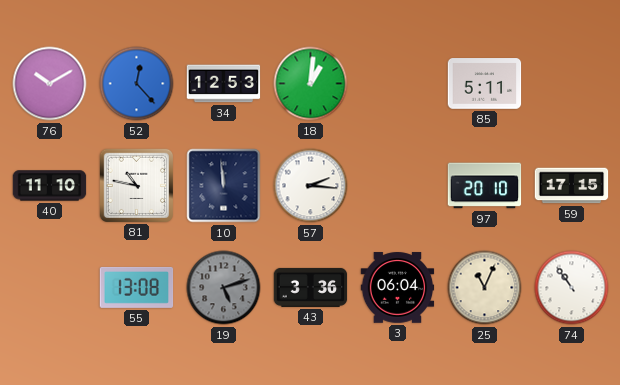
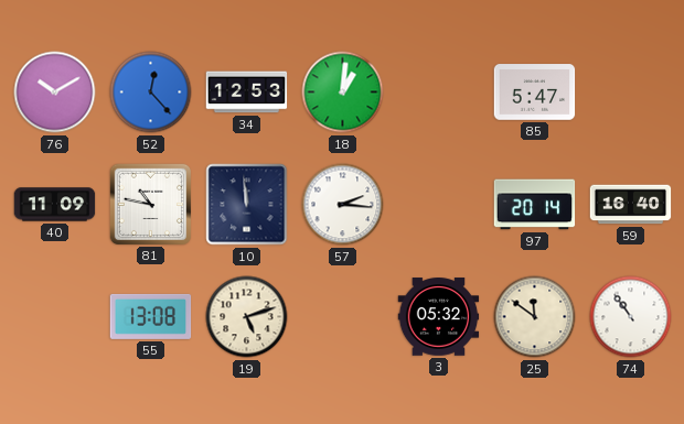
85: 5:11 -> 5:47
40: 11:10 -> 11:09
97: 20:10 -> 20:14
59: 17:15 -> 16:40
19 dial: grey -> cream
43: 3:36 -> none
3: 06:04 -> 05:32
25: 11:04 -> 11:51
